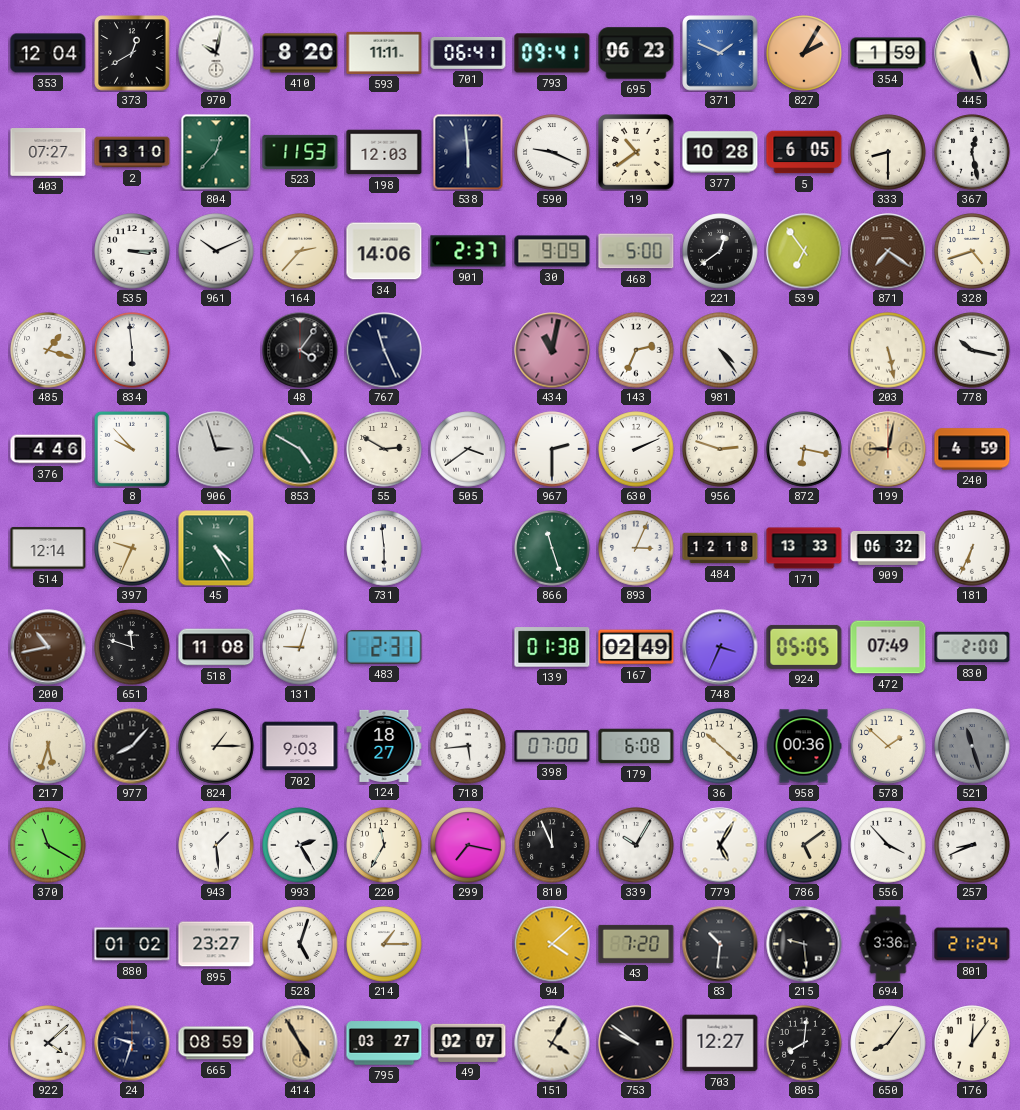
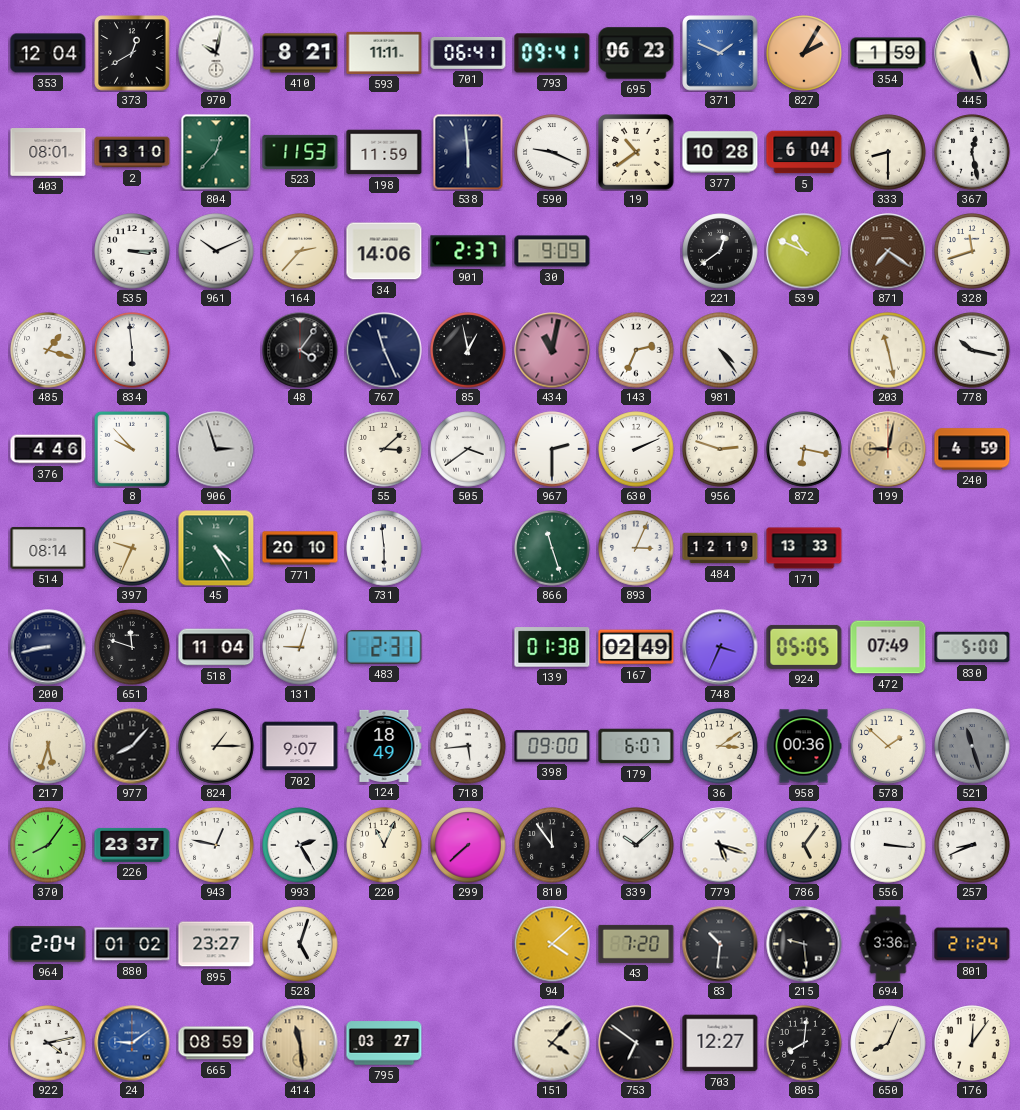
410: 8:20 -> 8:21
403: 07:27 -> 08:01
198: 12:03 -> 11:59
5: 6:05 -> 6:04
468: 5:00 -> none
539: 6:54 -> 10:49
328: 4:42 -> 11:42
85: none -> 12:58
203: 5:28 -> 11:28
853: 4:50 -> none
55: 2:50 -> 3:08
514: 12:14 -> 08:14
771: none -> 20:10
484: 12:18 -> 12:19
909: 06:32 -> none
181: 6:34 -> none
200: 10:43 -> 8:43
200 dial: brown -> navy
518: 11:08 -> 11:04
830: 2:00 -> 5:00
702: 9:03 -> 9:07
124: 18:27 -> 18:49
398: 07:00 -> 09:00
179: 6:08 -> 6:07
36: 10:22 -> 3:09
370: 11:20 -> 8:06
226: none -> 23:37
943: 1:29 -> 12:47
220: 11:35 -> 11:04
299: 7:17 -> 7:38
810: 11:56 -> 11:54
339: 10:05 -> 10:08
779: 5:05 -> 5:18
786: 5:09 -> 5:06
556: 3:53 -> 3:16
964: none -> 2:04
214: 1:15 -> none
922: 4:08 -> 4:13
24: 9:33 -> 9:09
24 dial: navy -> blue
414: 4:55 -> 11:29
49: 02:07 -> none
151: 4:05 -> 4:07
753: 9:51 -> 6:51
650: 8:06 -> 8:04
